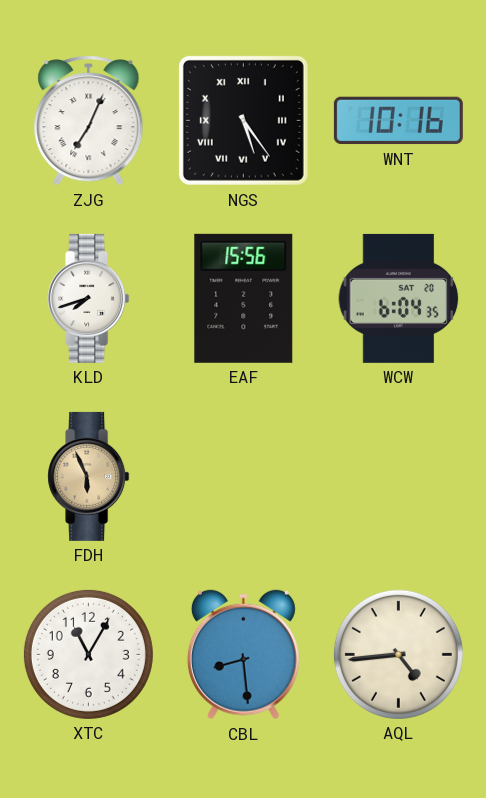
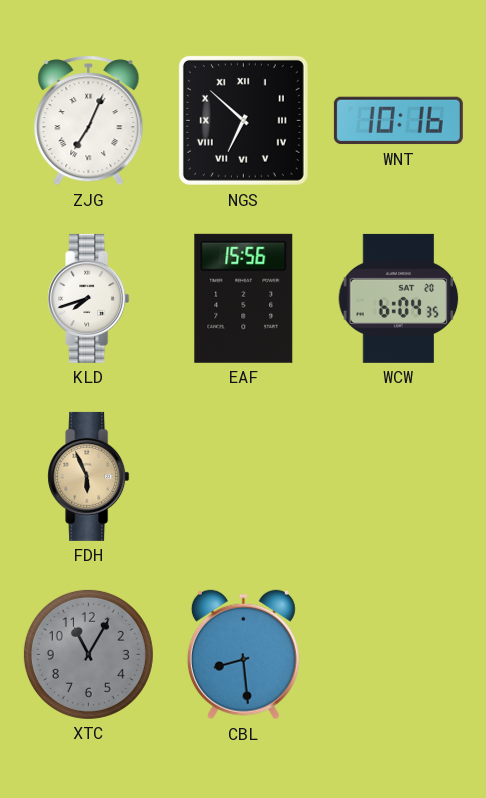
NGS: 5:24 -> 6:52
XTC dial: white -> grey
AQL: 4:44 -> none
